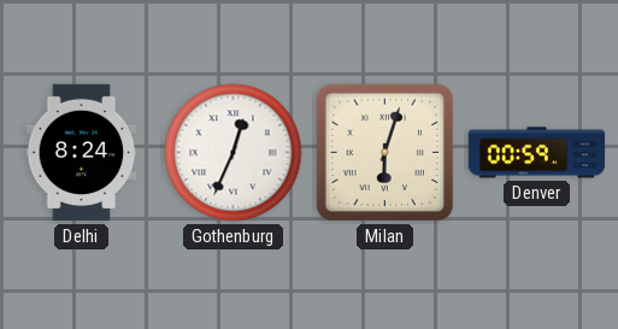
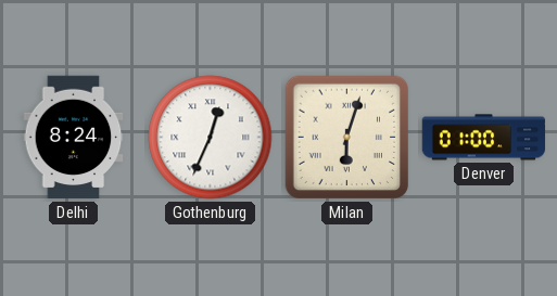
Denver: 00:59 -> 01:00
